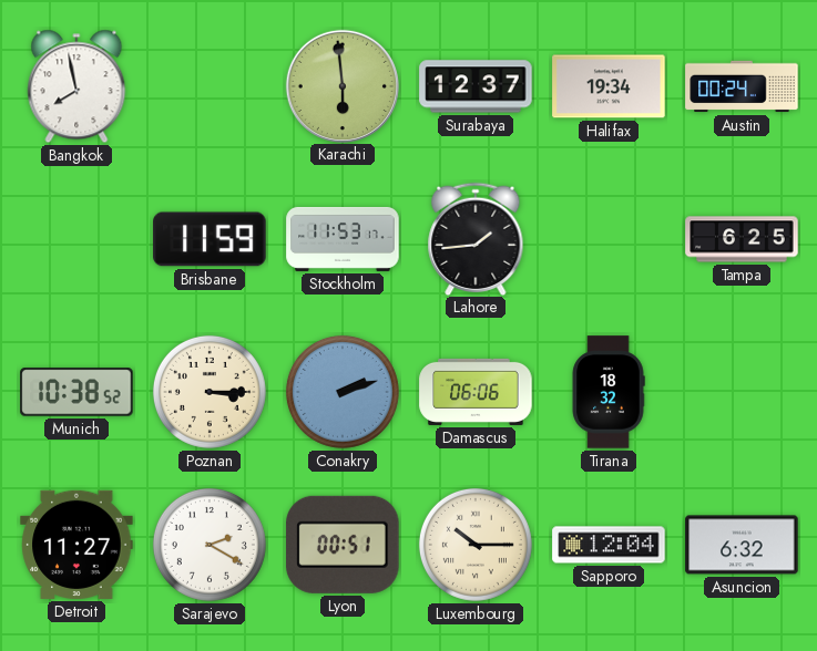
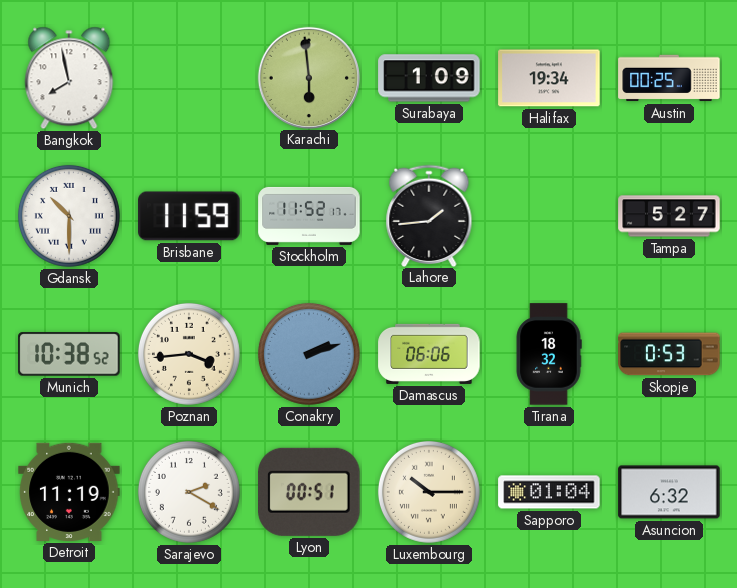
Surabaya: 12:37 -> 1:09
Austin: 00:24 -> 00:25
Gdansk: none -> 10:30
Stockholm: 11:53 -> 11:52
Tampa: 6:25 -> 5:27
Poznan: 3:15 -> 3:44
Skopje: none -> 0:53
Detroit: 11:27 -> 11:19
Sapporo: 12:04 -> 01:04
